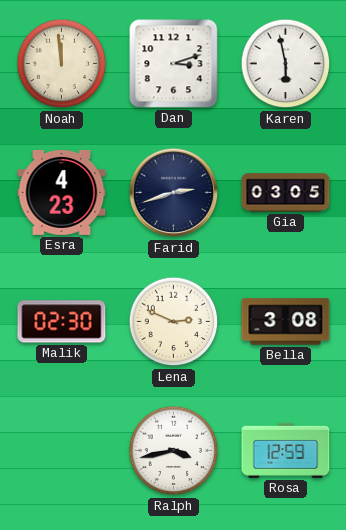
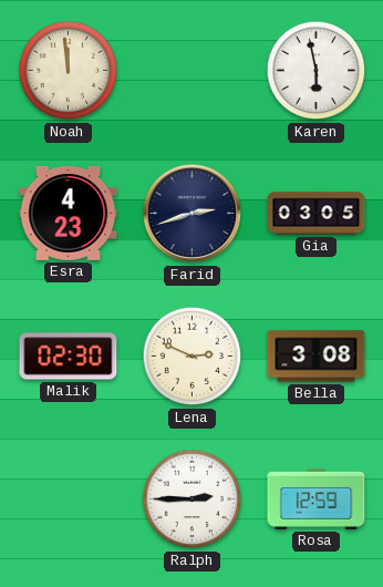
Dan: 3:12 -> none
Ralph: 3:43 -> 2:45
